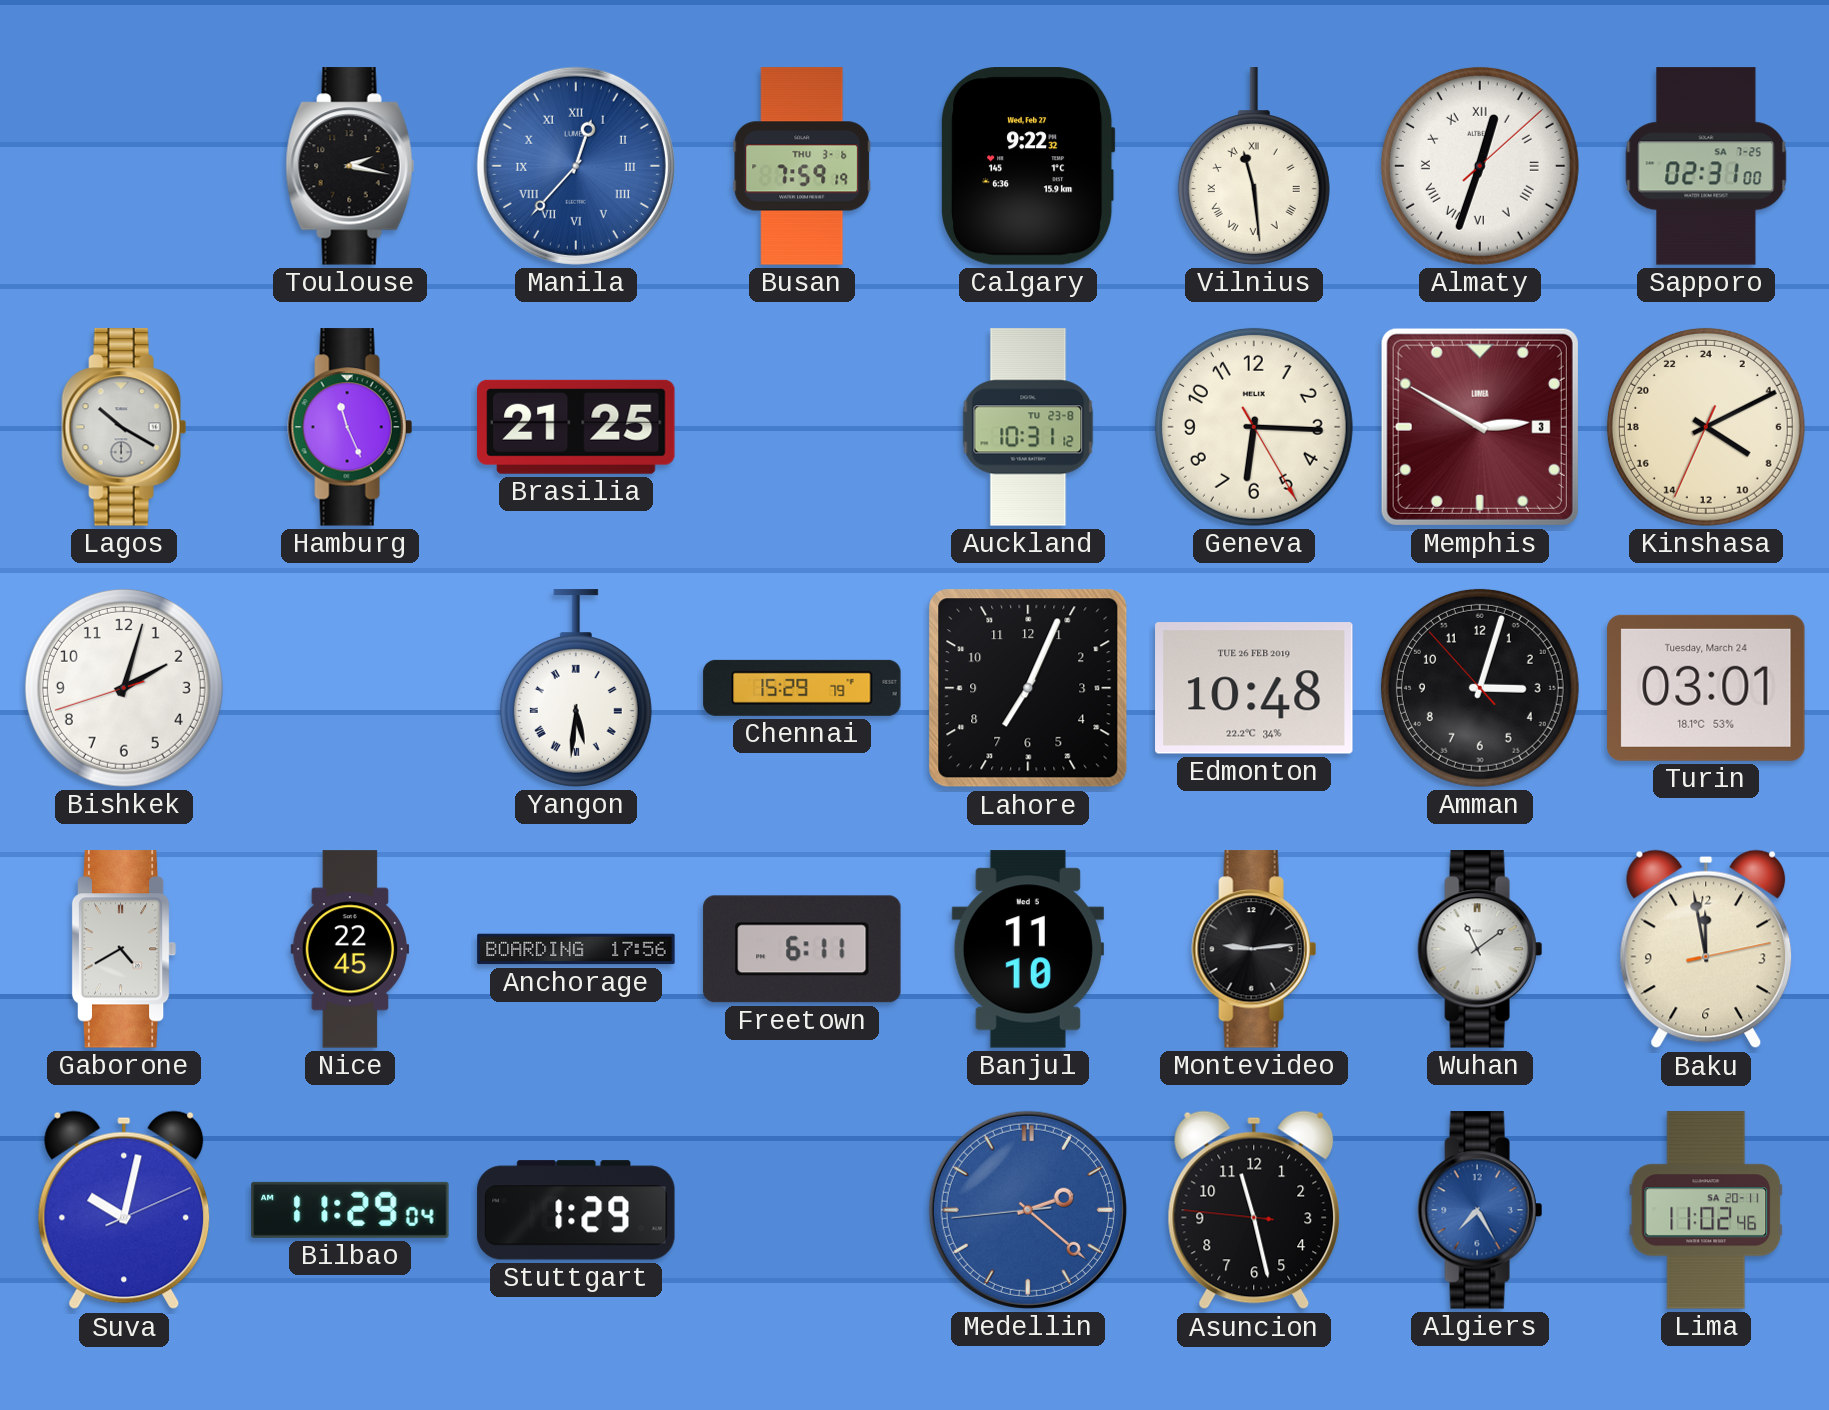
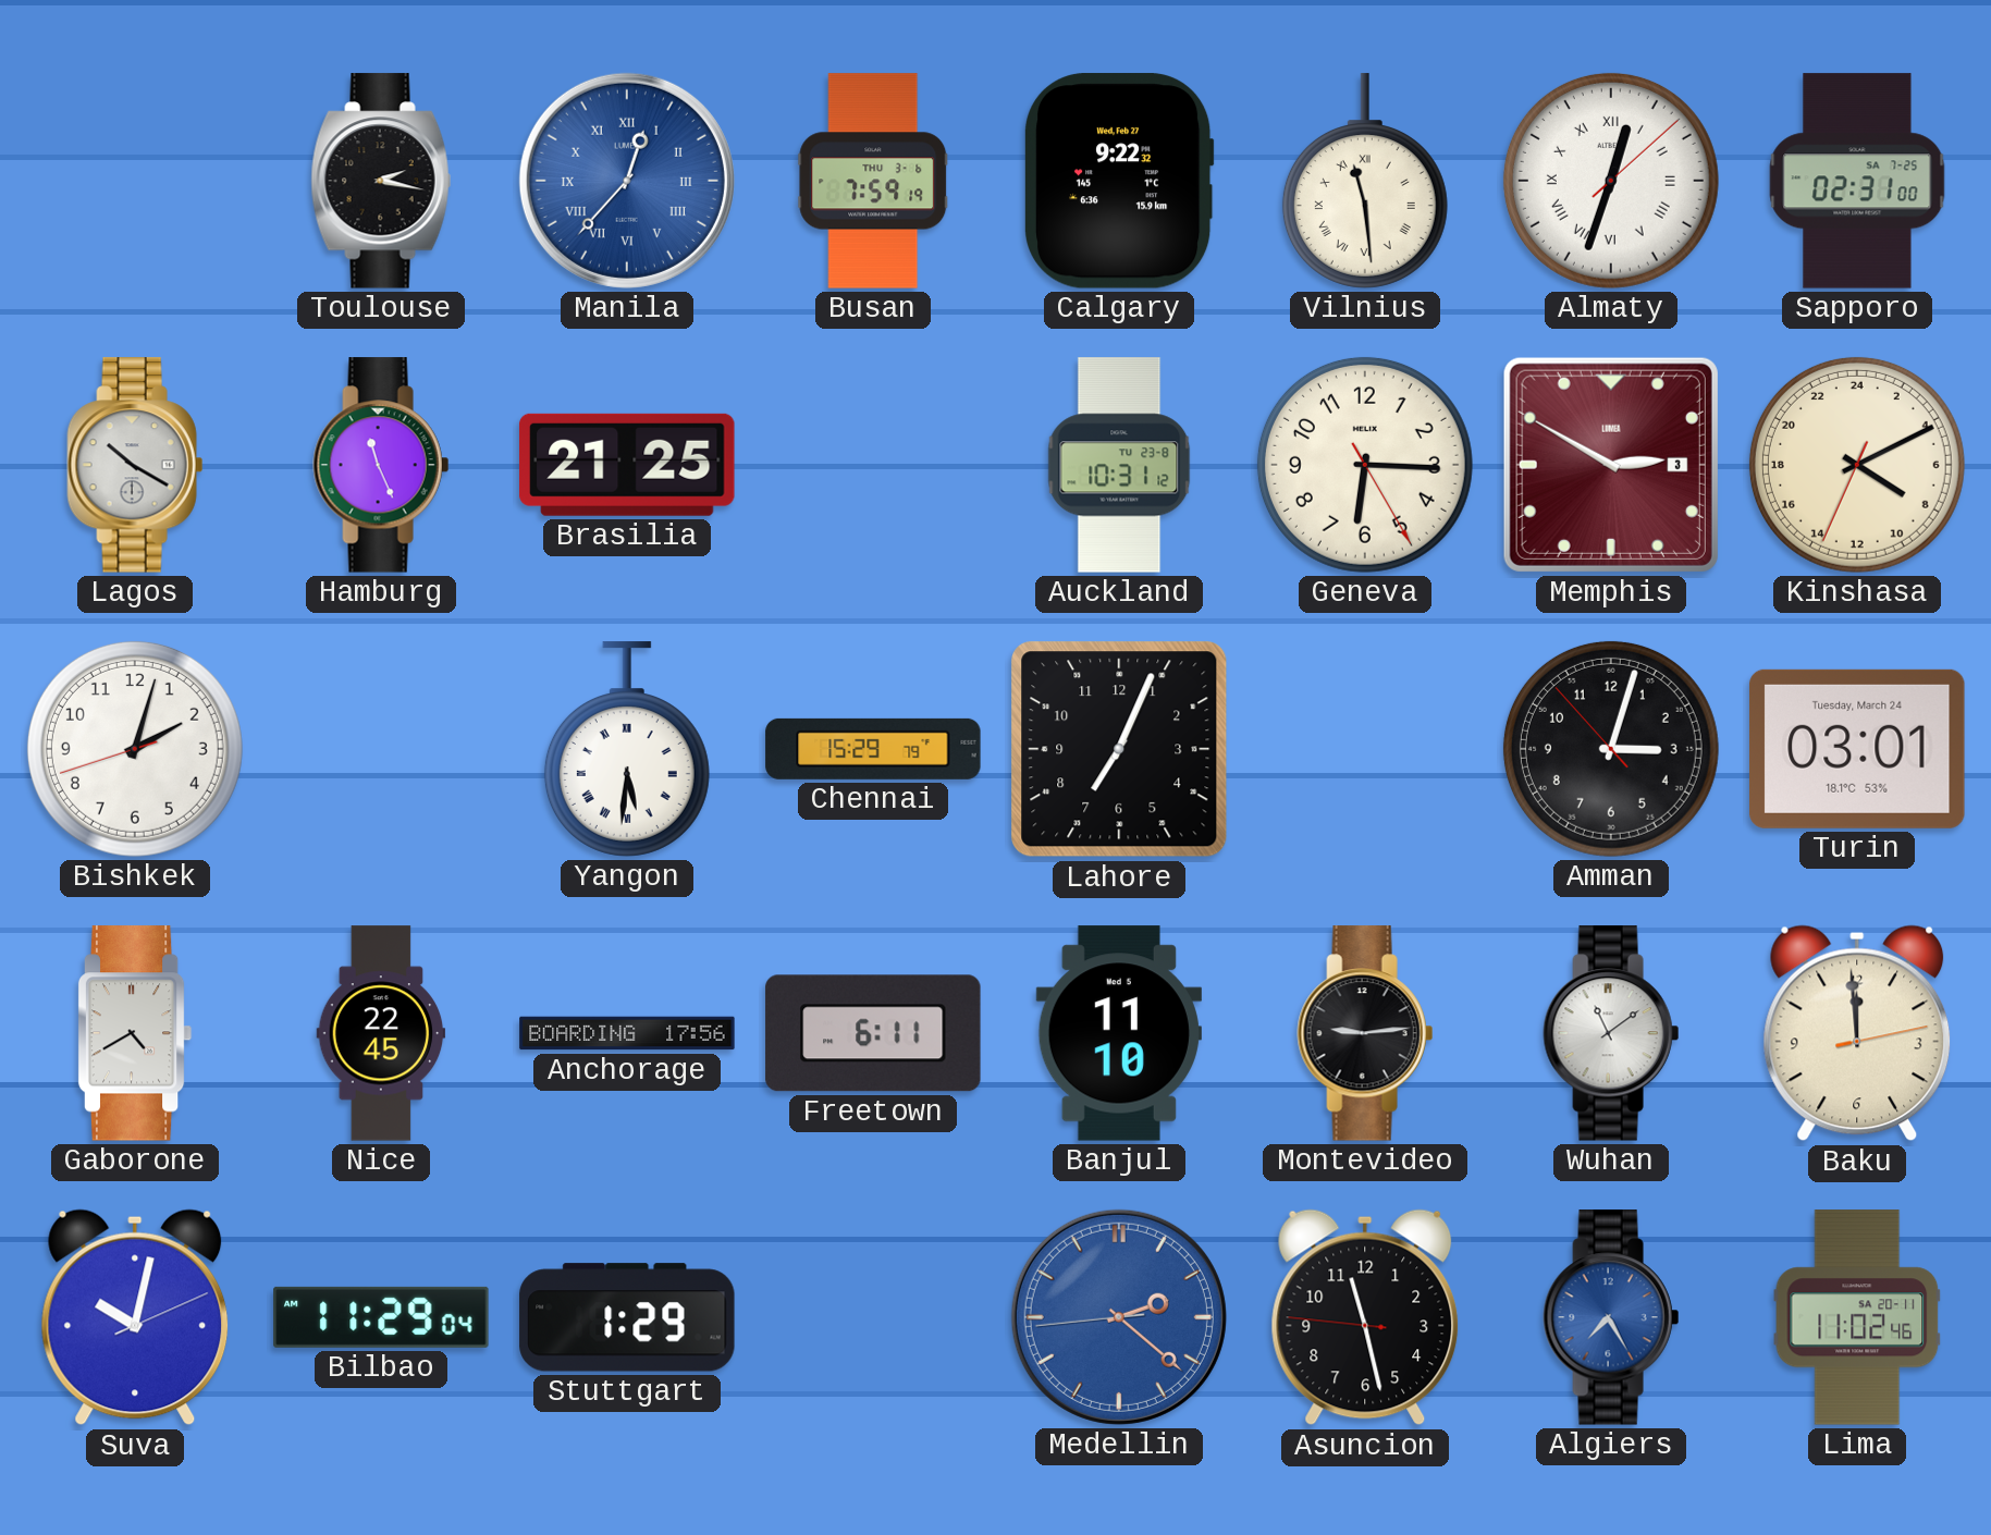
Edmonton: 10:48 -> none
Baku: 11:58 -> 11:59
